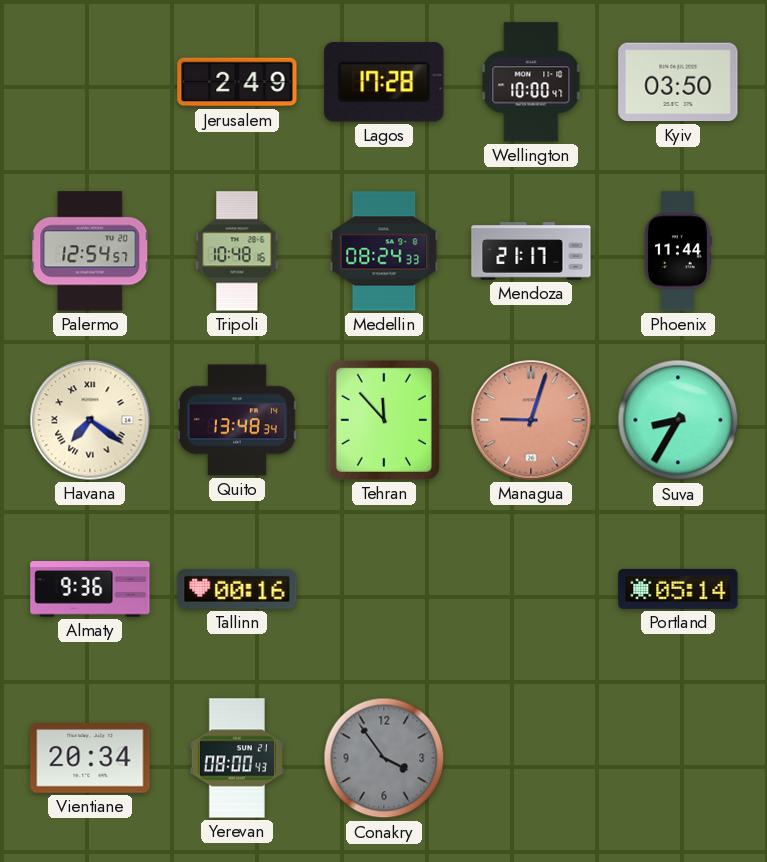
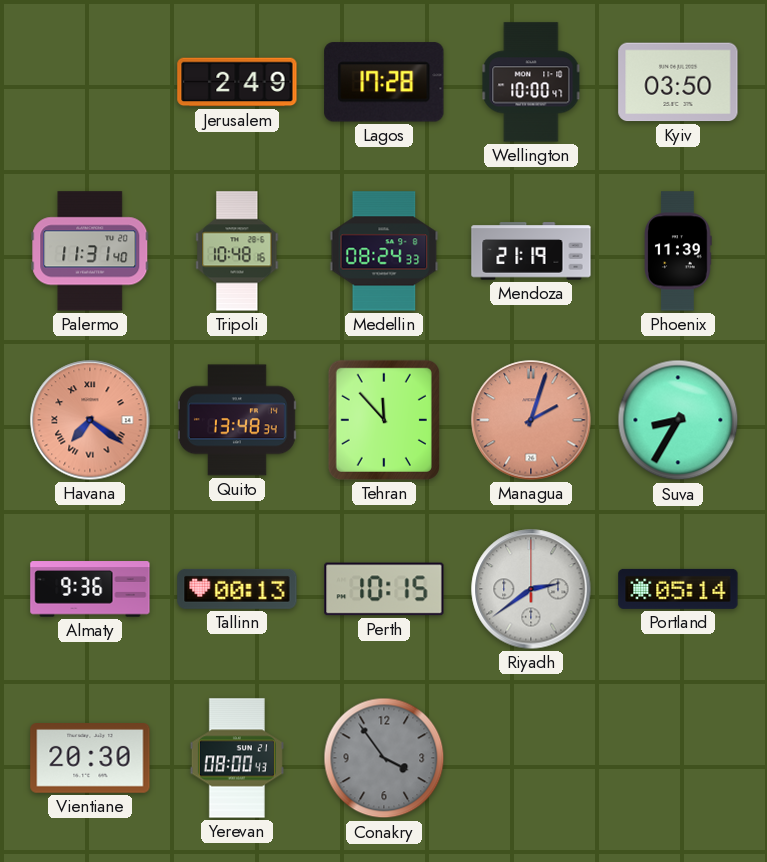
Palermo: 12:54 -> 11:31
Mendoza: 21:17 -> 21:19
Phoenix: 11:44 -> 11:39
Havana dial: cream -> salmon
Managua: 9:03 -> 2:03
Tallinn: 00:16 -> 00:13
Perth: none -> 10:15
Riyadh: none -> 2:39
Vientiane: 20:34 -> 20:30
